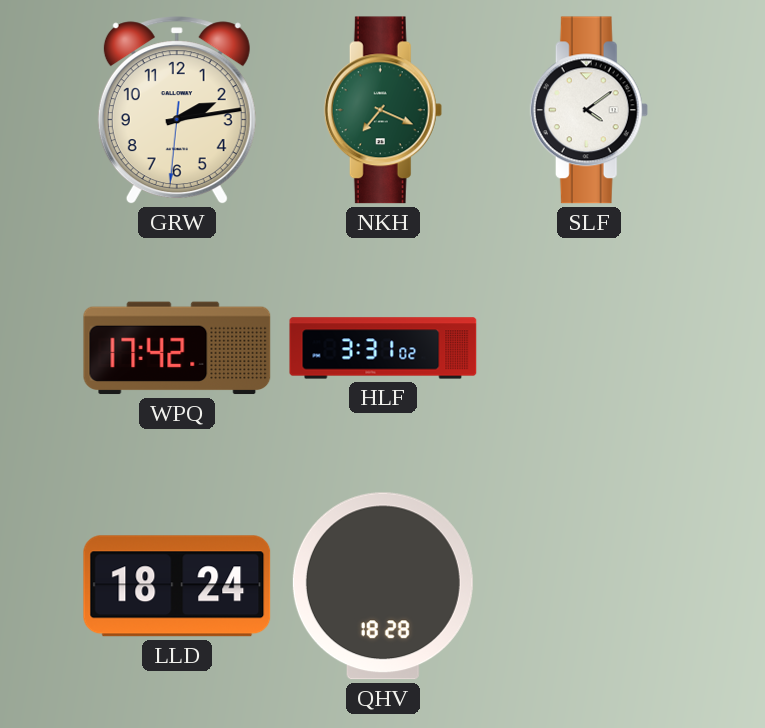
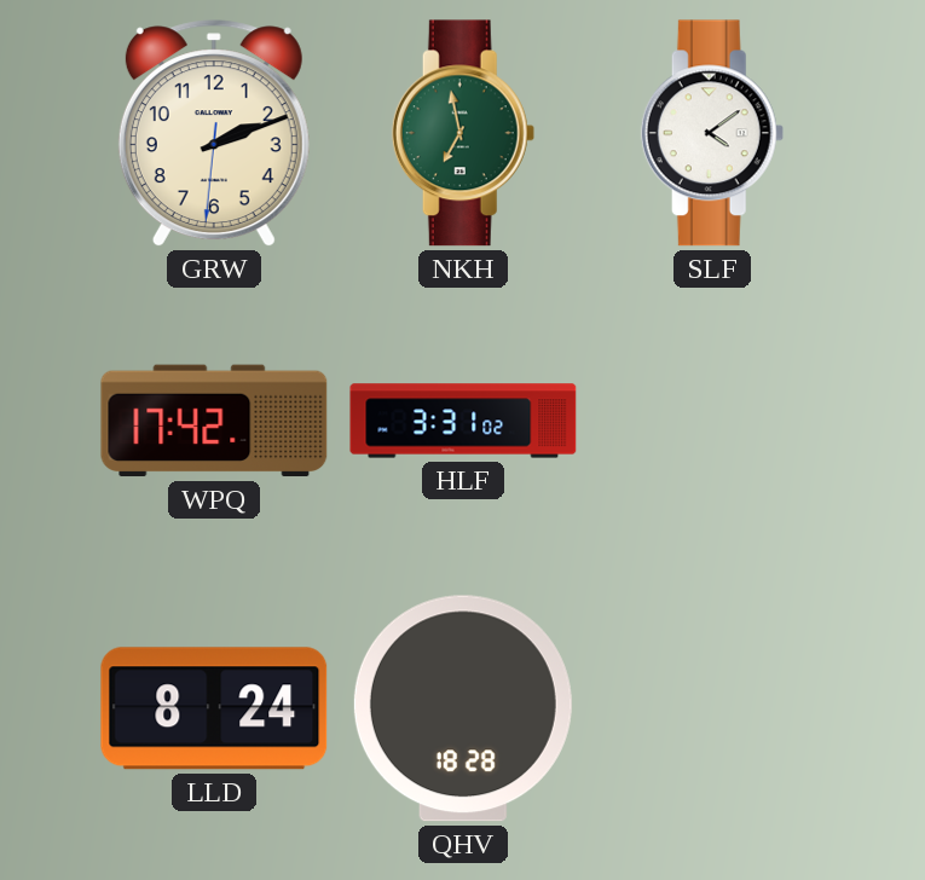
GRW: 2:13 -> 2:11
NKH: 7:19 -> 6:58
LLD: 18:24 -> 8:24
